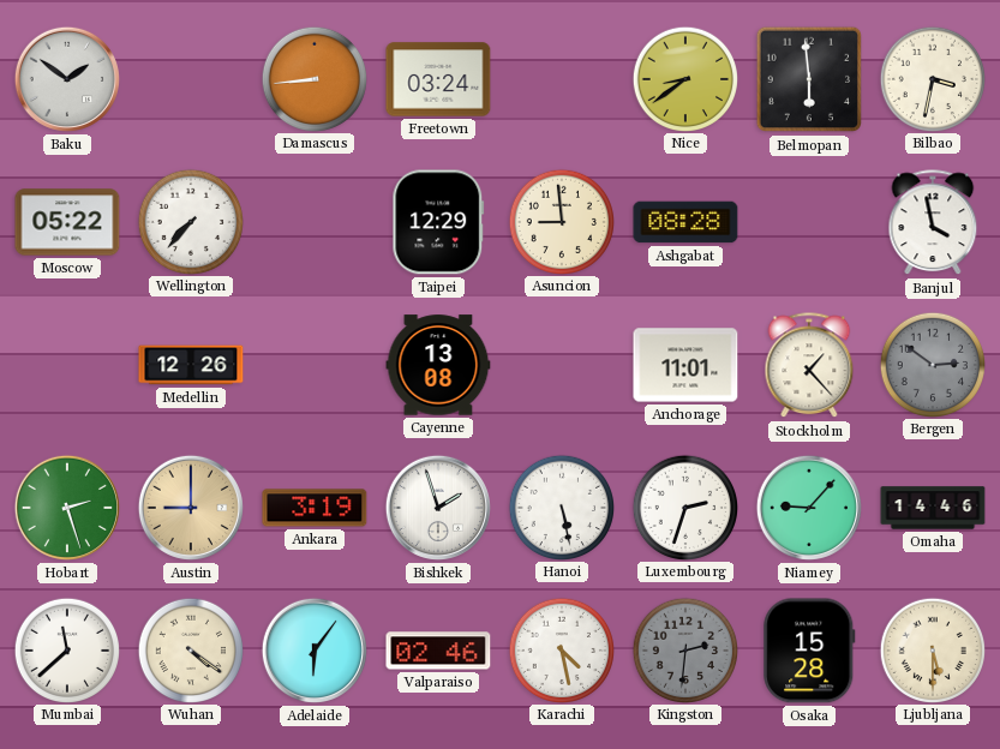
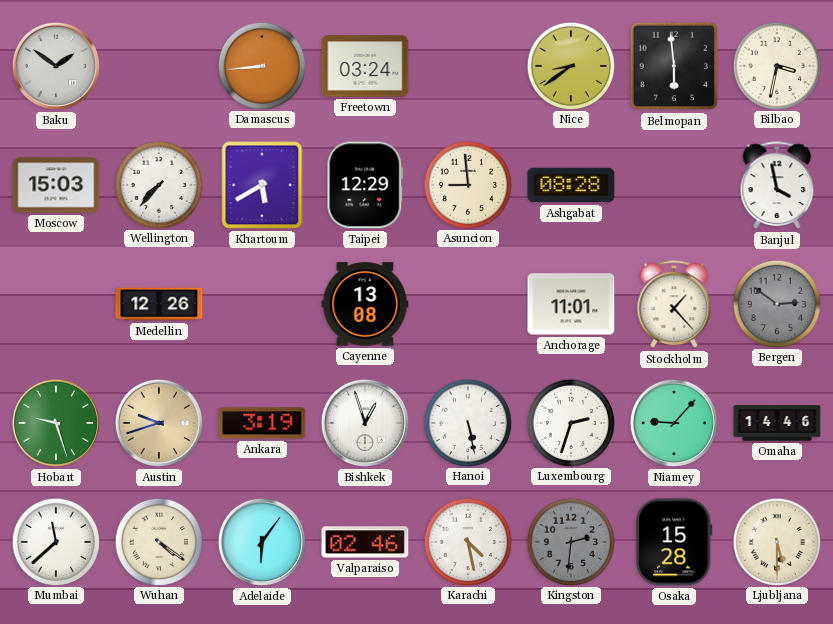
Moscow: 05:22 -> 15:03
Khartoum: none -> 5:40
Hobart: 2:27 -> 9:27
Austin: 9:00 -> 9:42
Bishkek: 1:57 -> 12:57
